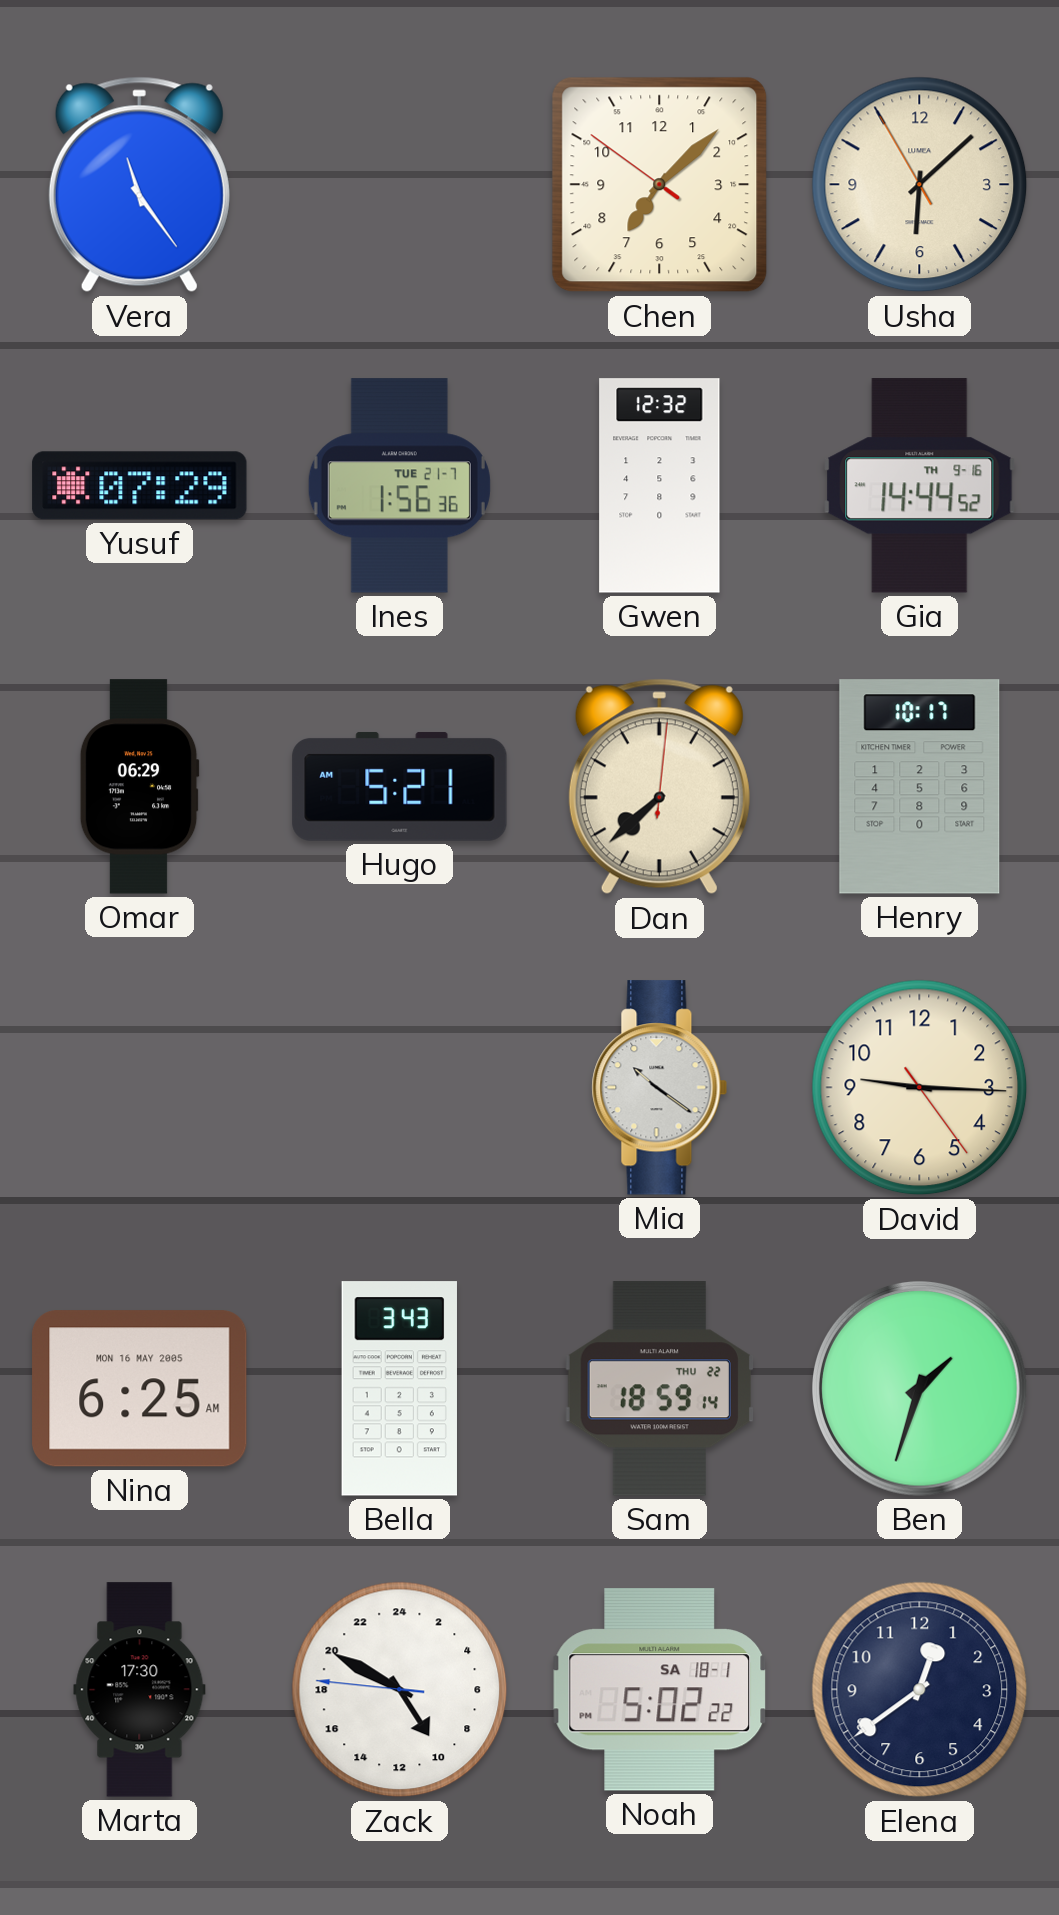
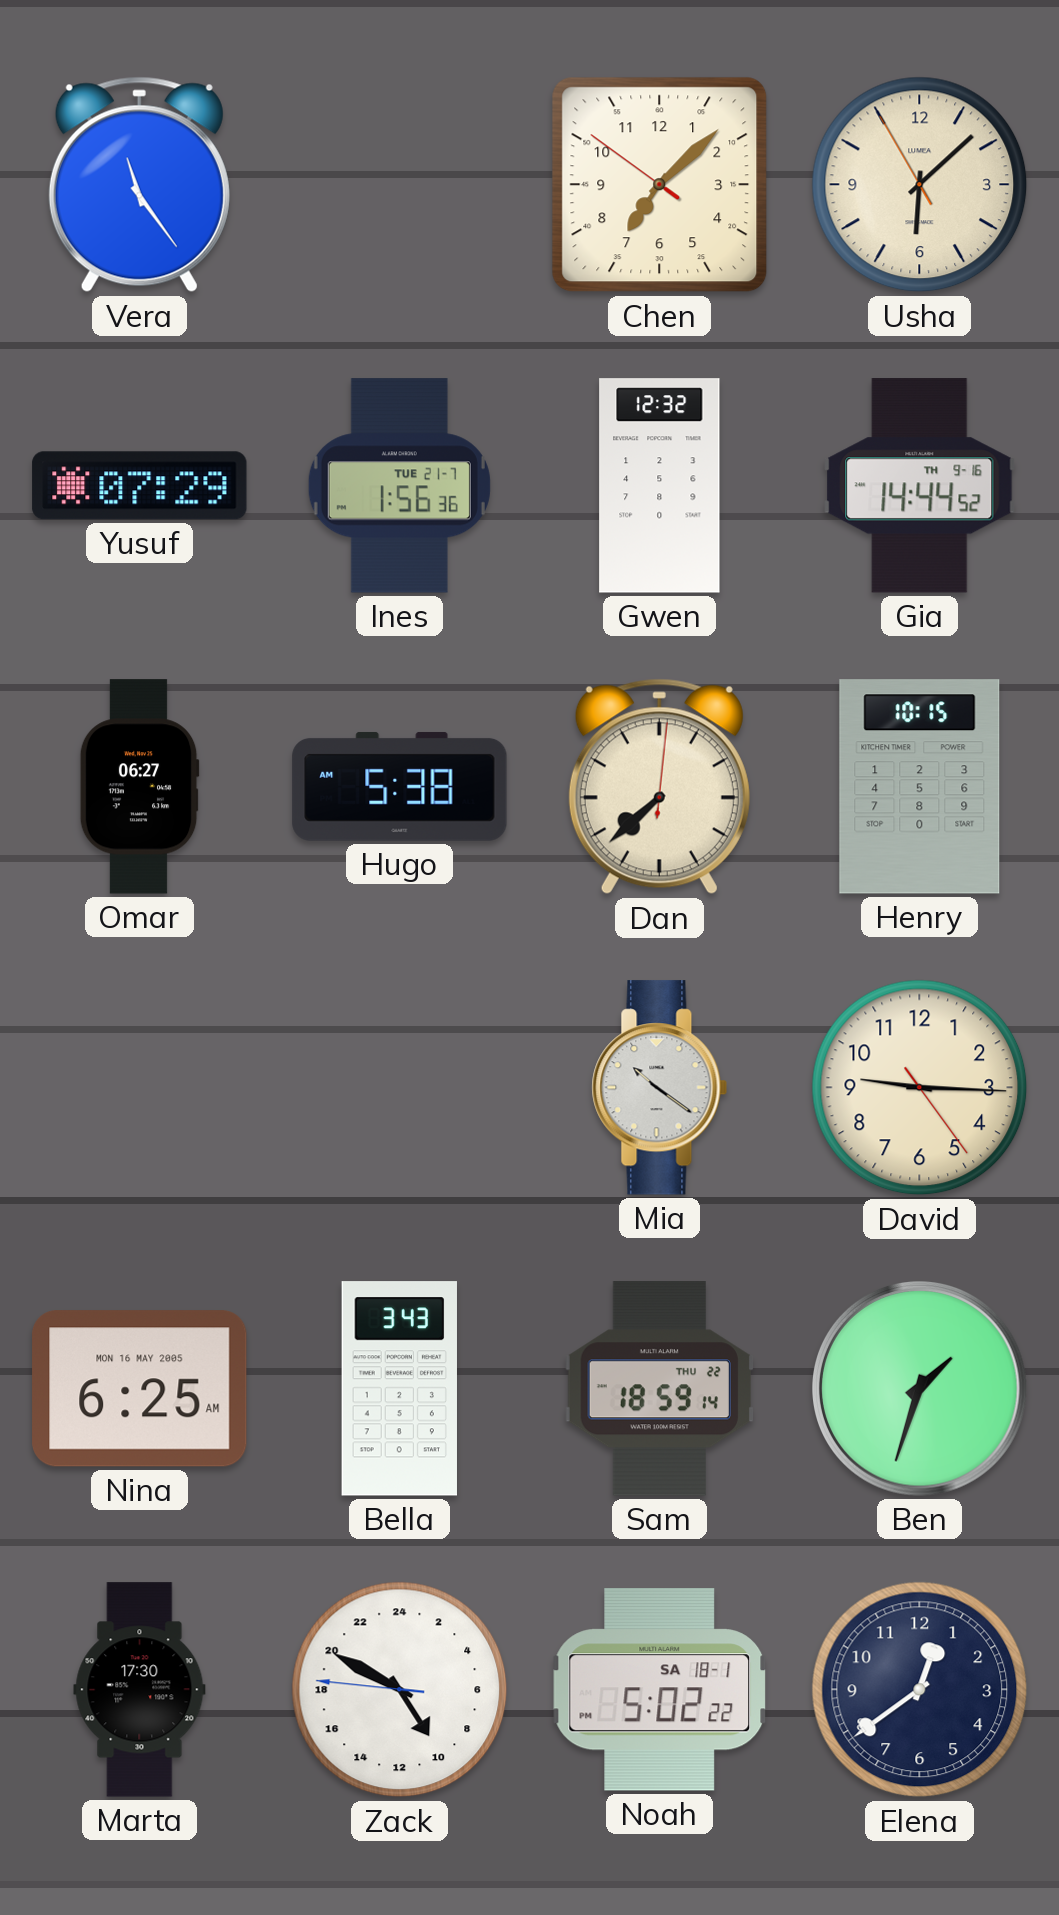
Omar: 06:29 -> 06:27
Hugo: 5:21 -> 5:38
Henry: 10:17 -> 10:15
